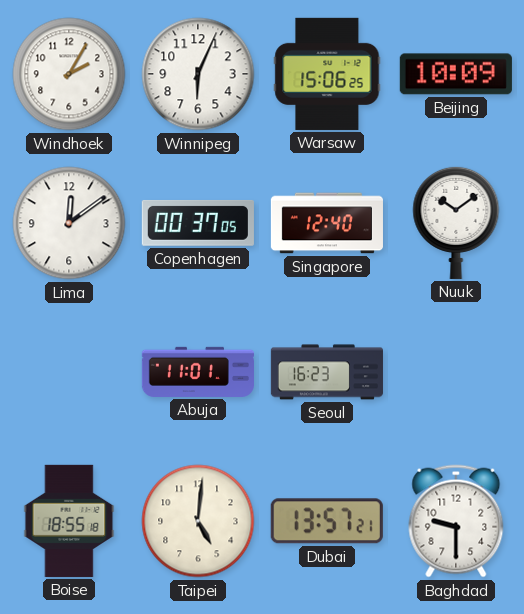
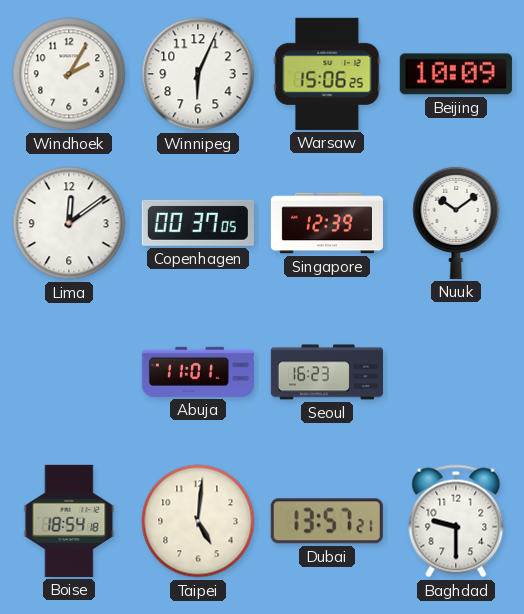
Singapore: 12:40 -> 12:39
Boise: 18:55 -> 18:54
